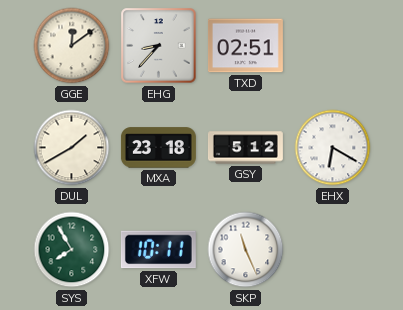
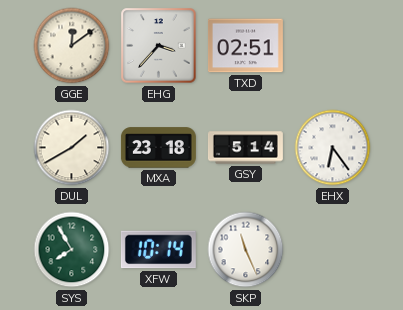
EHG: 8:37 -> 3:37
GSY: 5:12 -> 5:14
EHX: 6:20 -> 6:24
XFW: 10:11 -> 10:14
